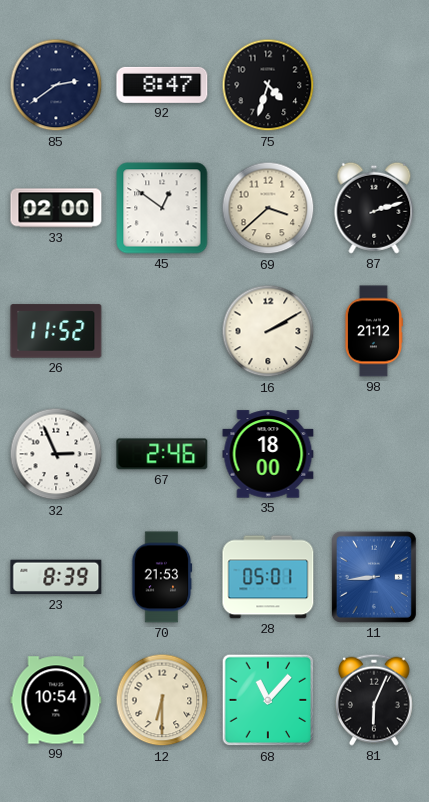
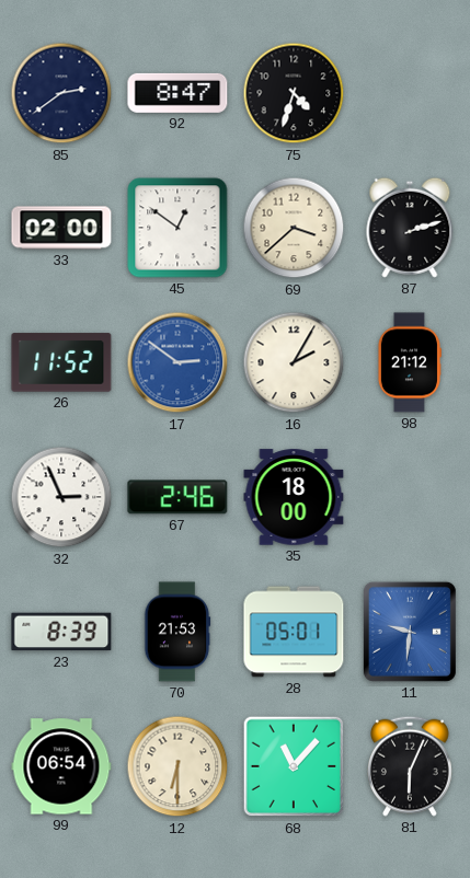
17: none -> 2:51
16: 2:10 -> 2:05
11: 8:44 -> 9:31
99: 10:54 -> 06:54
